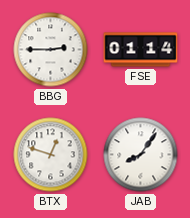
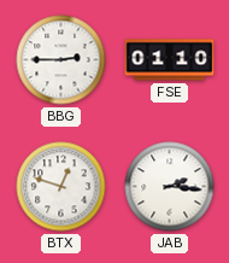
FSE: 01:14 -> 01:10
JAB: 8:06 -> 2:16
